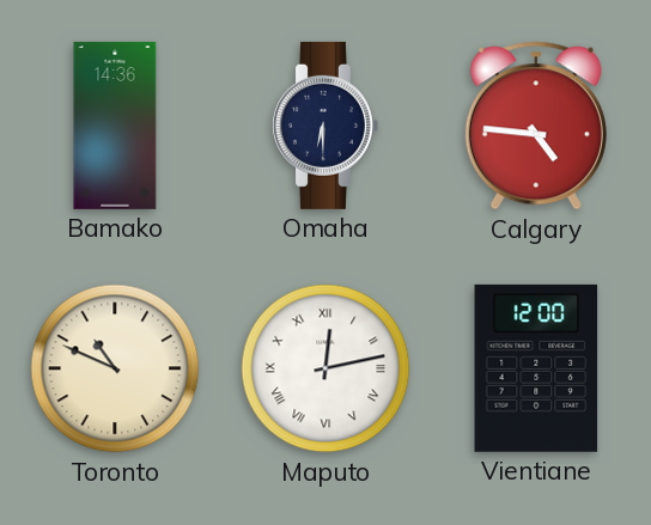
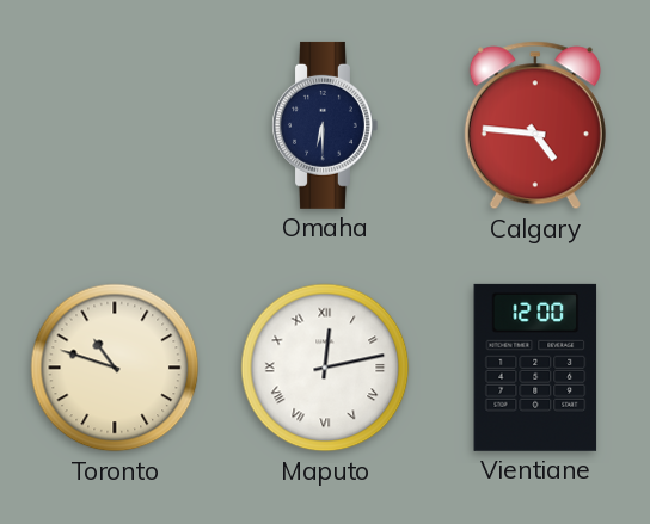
Bamako: 14:36 -> none
Toronto: 10:49 -> 10:48
